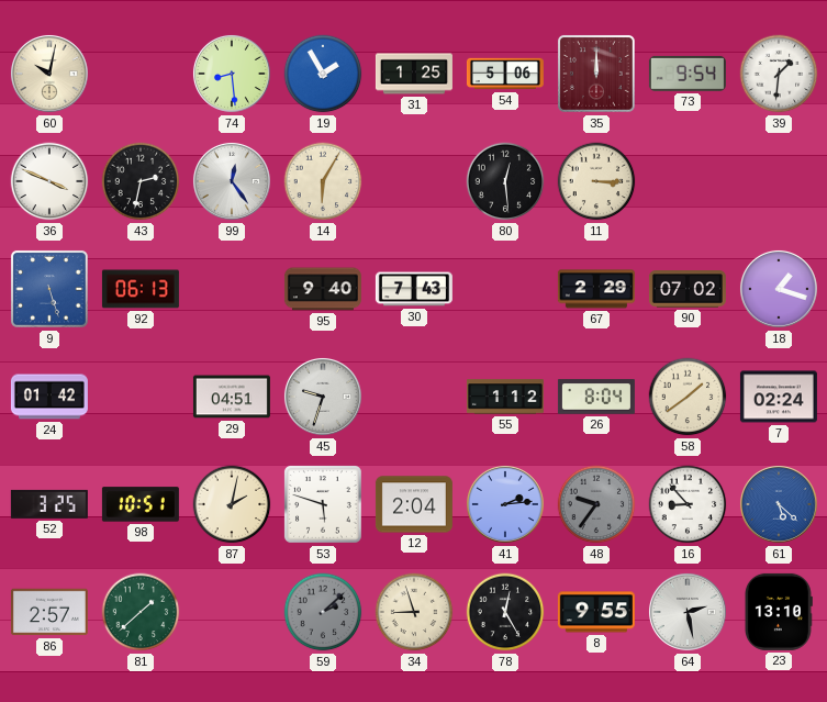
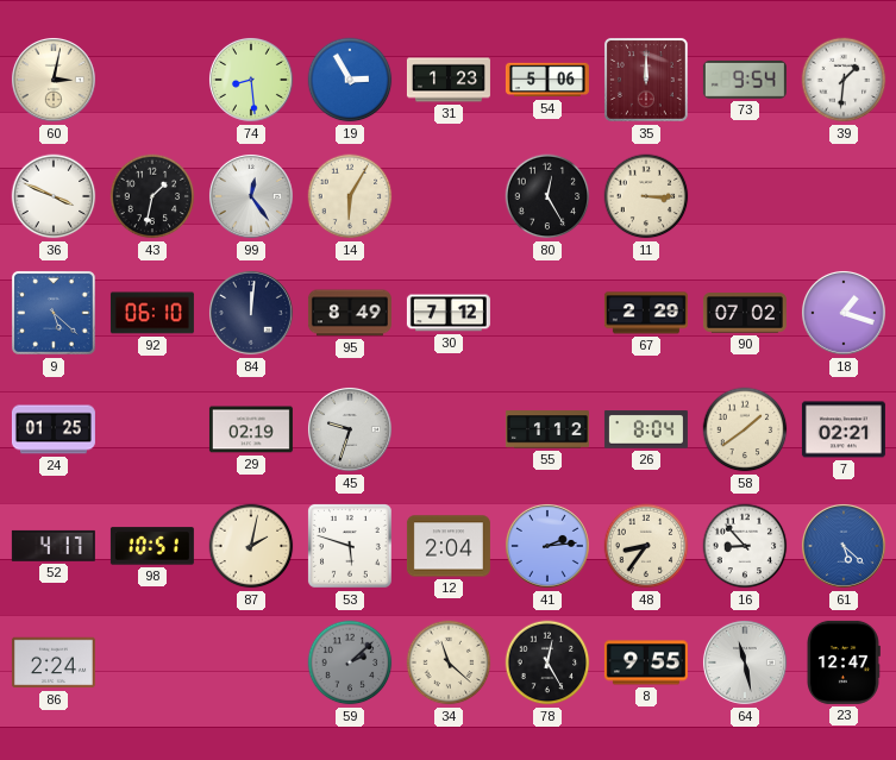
60: 10:02 -> 3:02
19: 1:55 -> 2:55
31: 1:25 -> 1:23
43: 2:32 -> 1:32
80: 12:29 -> 12:25
9: 5:27 -> 5:22
92: 06:13 -> 06:10
84: none -> 12:01
95: 9:40 -> 8:49
30: 7:43 -> 7:12
24: 01:42 -> 01:25
29: 04:51 -> 02:19
7: 02:24 -> 02:21
52: 3:25 -> 4:17
48: 9:36 -> 8:36
48 dial: grey -> cream
86: 2:57 -> 2:24
81: 1:38 -> none
34: 8:57 -> 11:22
64: 2:28 -> 11:28
23: 13:10 -> 12:47
